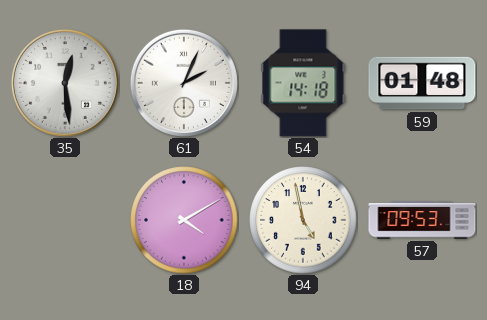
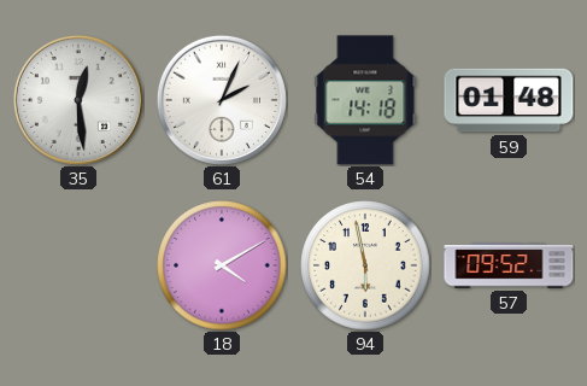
94: 4:58 -> 5:58
57: 09:53 -> 09:52
